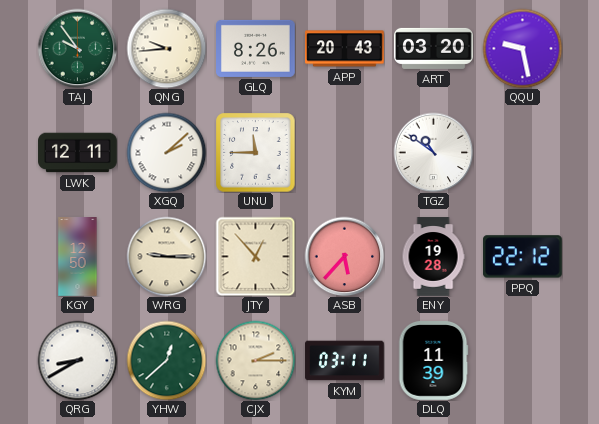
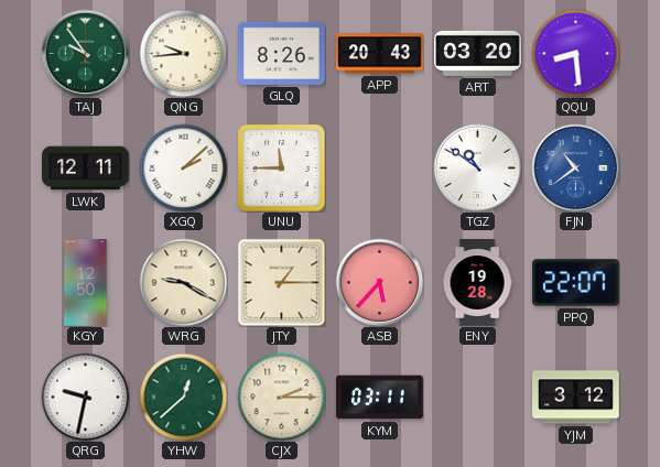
QQU: 9:28 -> 8:29
FJN: none -> 10:39
WRG: 9:15 -> 9:20
JTY: 12:53 -> 1:15
PPQ: 22:12 -> 22:07
QRG: 8:40 -> 9:32
DLQ: 11:39 -> none
YJM: none -> 3:12
